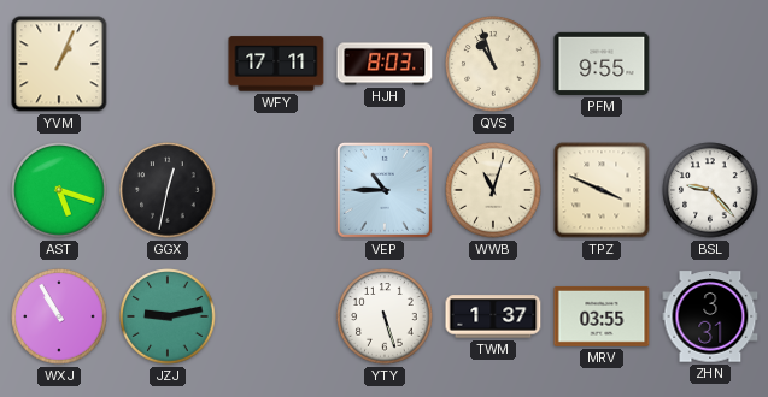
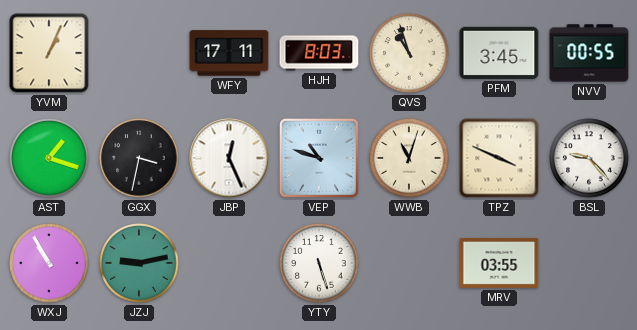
PFM: 9:55 -> 3:45
NVV: none -> 00:55
AST: 5:18 -> 1:18
GGX: 12:32 -> 3:32
JBP: none -> 12:26
VEP: 10:45 -> 10:48
TWM: 1:37 -> none
ZHN: 3:31 -> none
